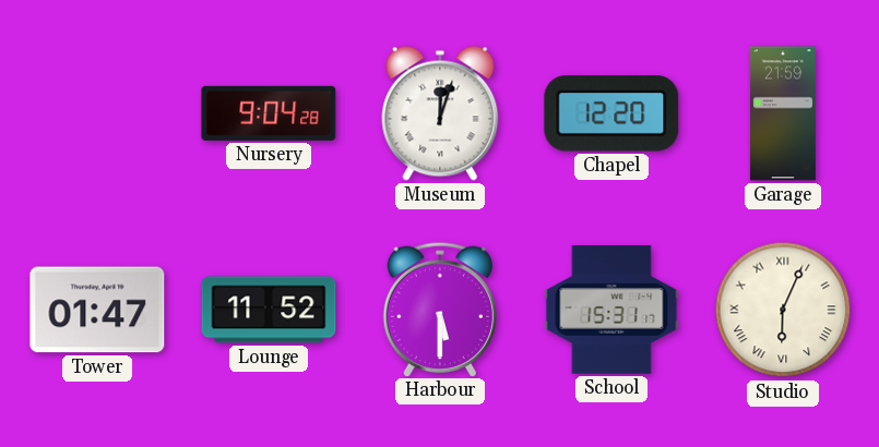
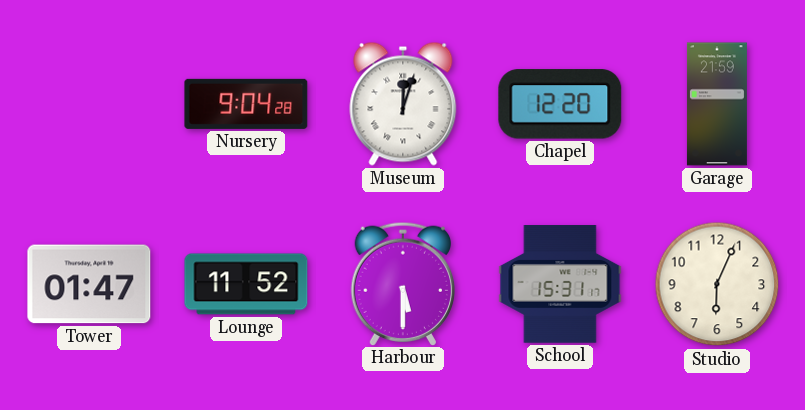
Studio numerals: Roman -> Arabic
